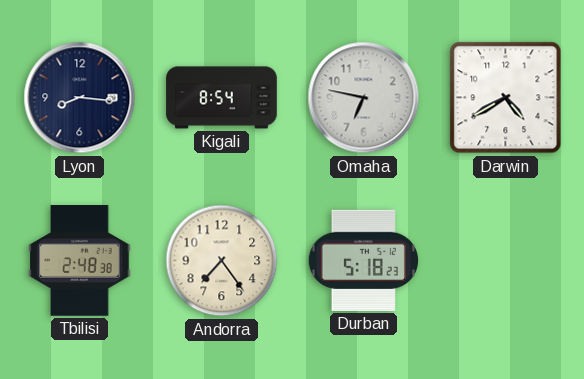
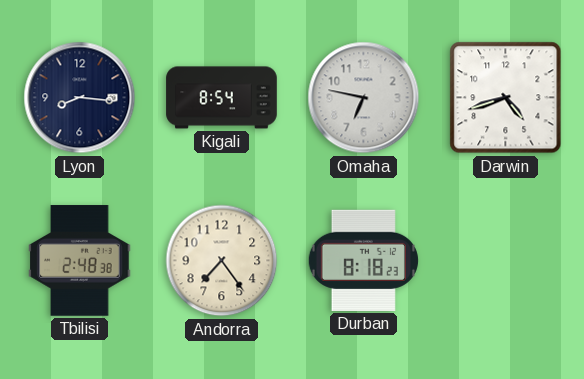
Darwin: 4:40 -> 4:42
Durban: 5:18 -> 8:18
